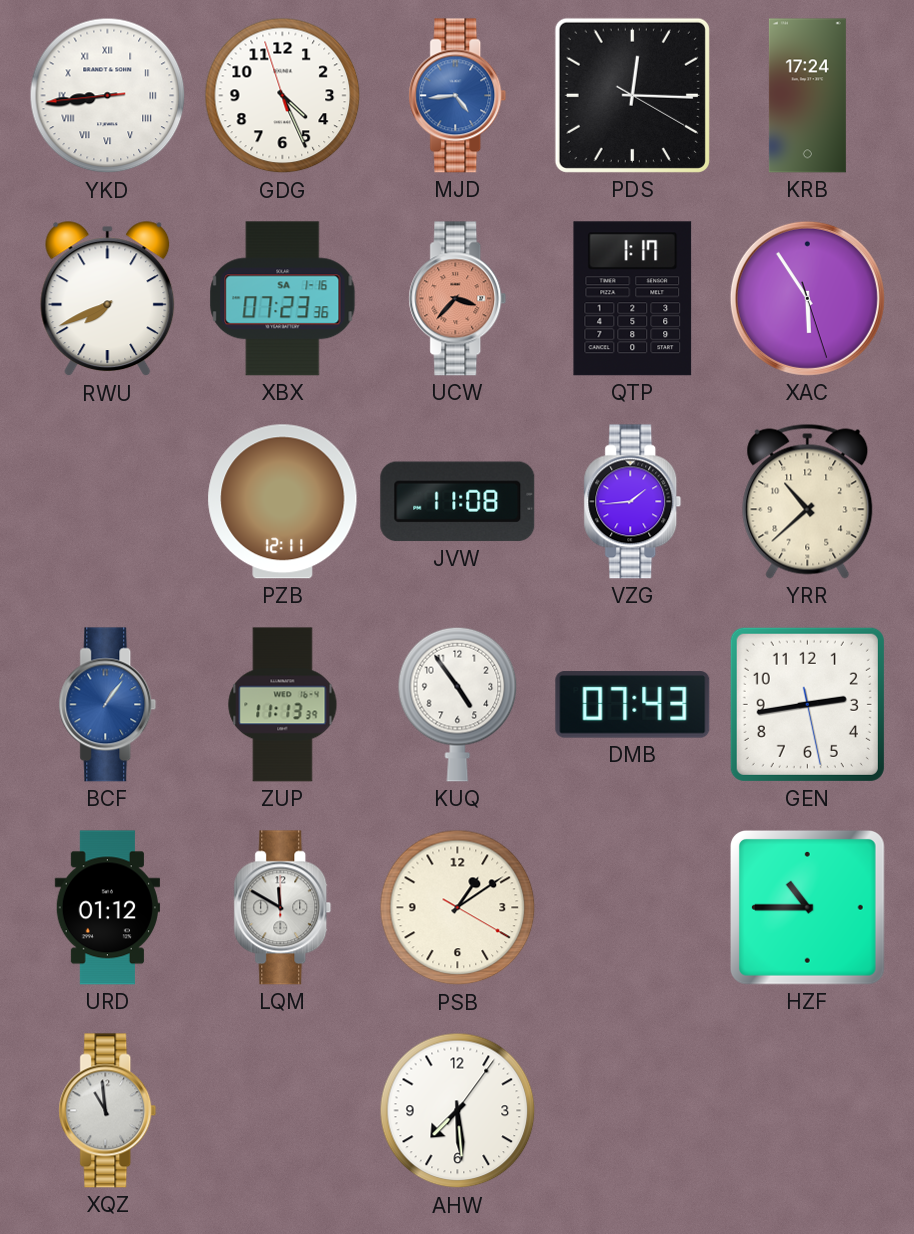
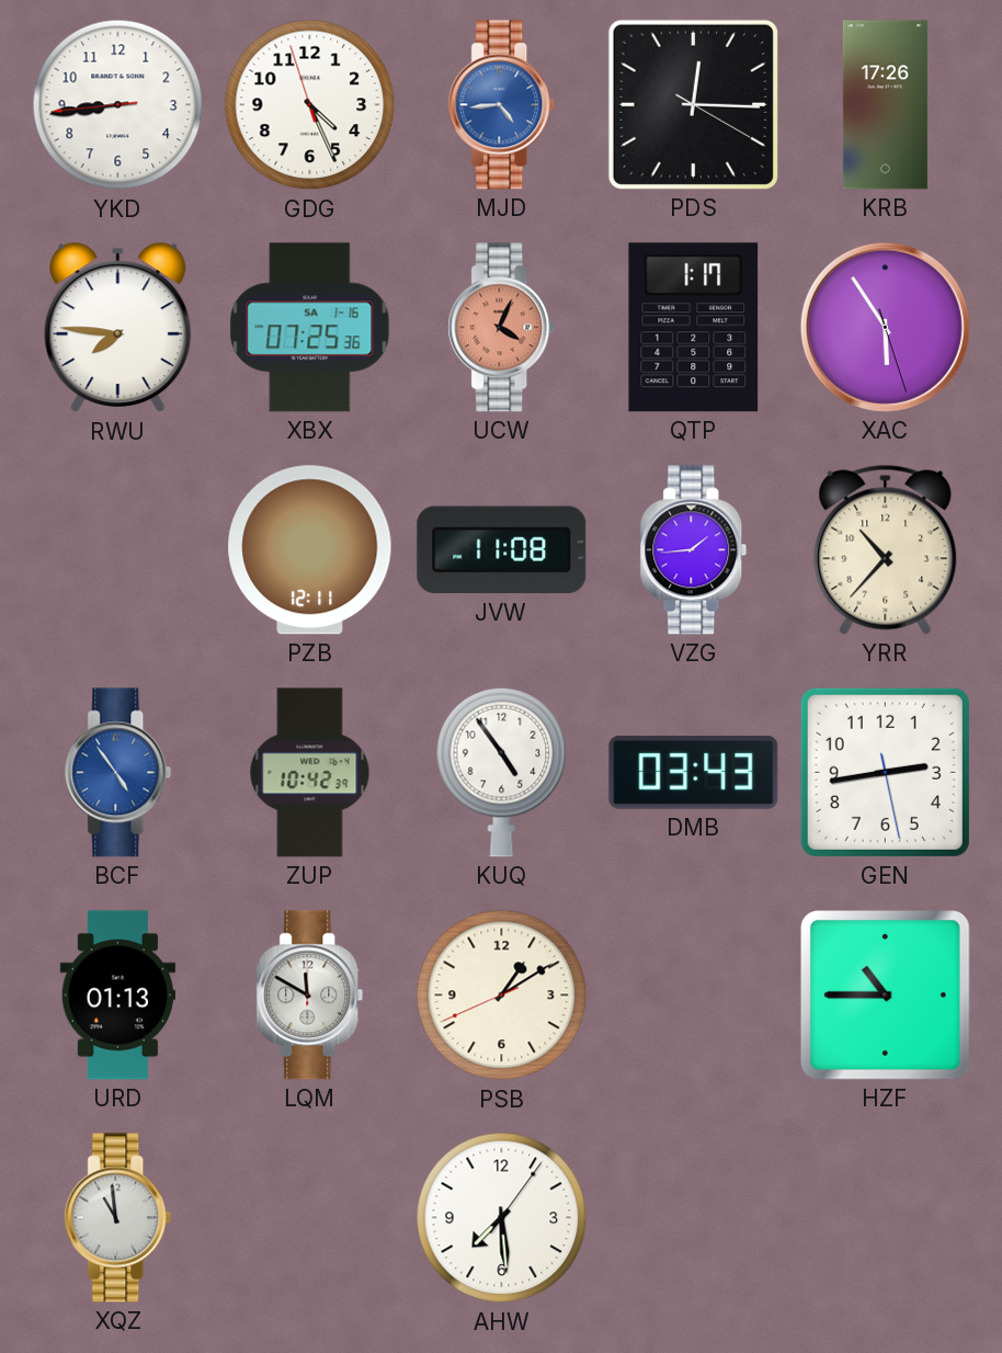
YKD numerals: Roman -> Arabic
KRB: 17:24 -> 17:26
RWU: 7:41 -> 7:46
XBX: 07:23 -> 07:25
UCW: 3:37 -> 4:04
YRR: 10:38 -> 10:37
BCF: 1:06 -> 4:54
ZUP: 11:13 -> 10:42
DMB: 07:43 -> 03:43
URD: 01:12 -> 01:13
PSB: 1:09:20 -> 1:09:41
